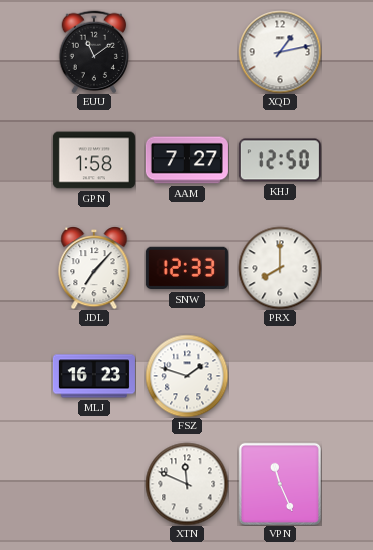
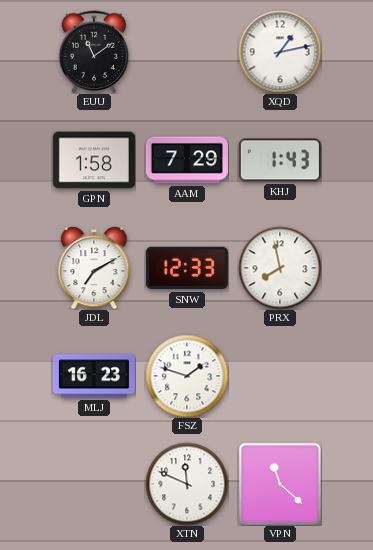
AAM: 7:27 -> 7:29
KHJ: 12:50 -> 1:43
JDL: 7:07 -> 7:10
PRX: 8:00 -> 7:58
VPN: 11:26 -> 11:22
